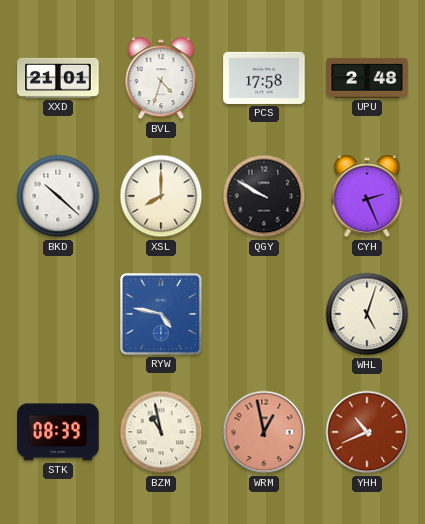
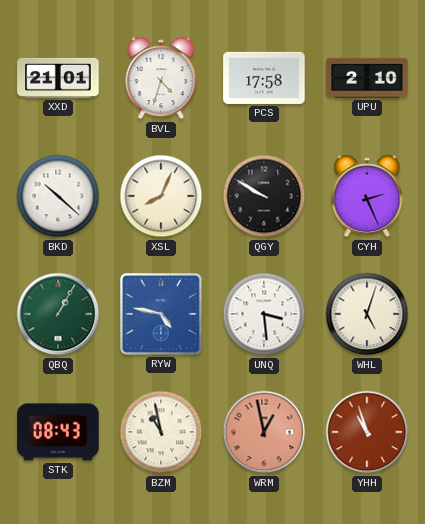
UPU: 2:48 -> 2:10
XSL: 8:00 -> 8:04
QBQ: none -> 1:05
UNQ: none -> 3:29
STK: 08:39 -> 08:43
YHH: 10:41 -> 10:57
